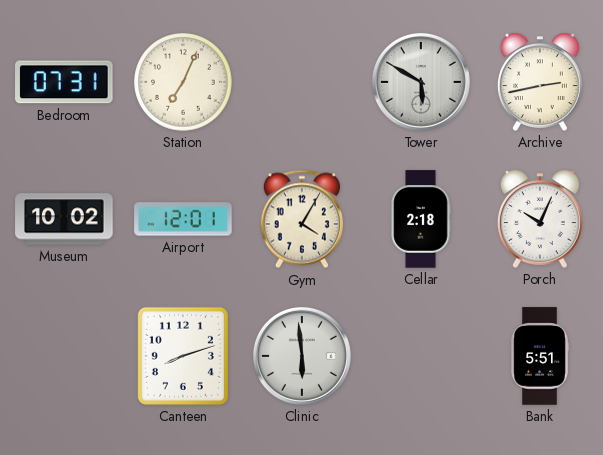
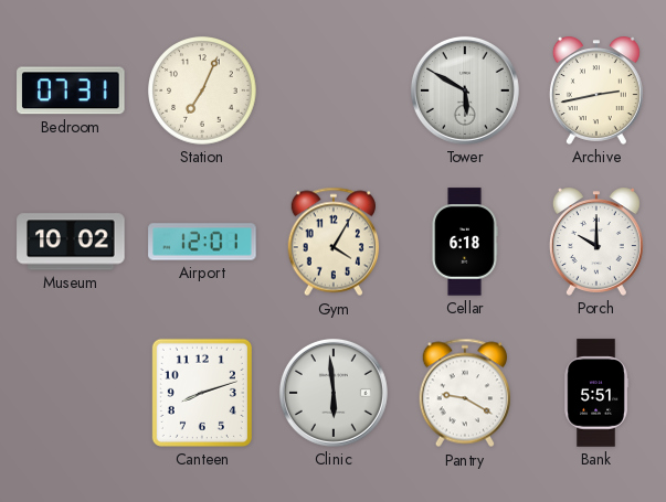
Cellar: 2:18 -> 6:18
Porch: 10:04 -> 10:00
Pantry: none -> 9:20
